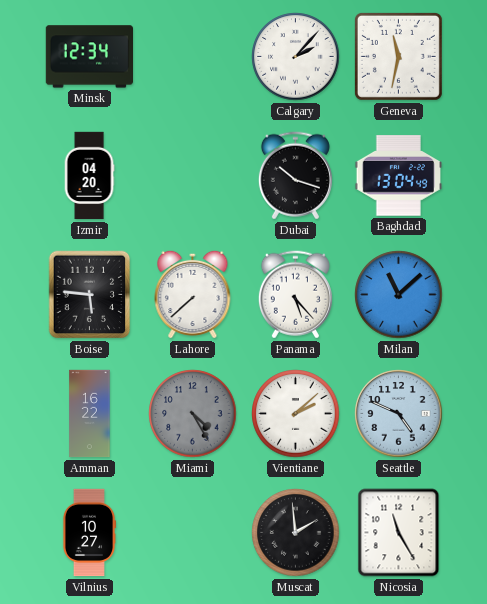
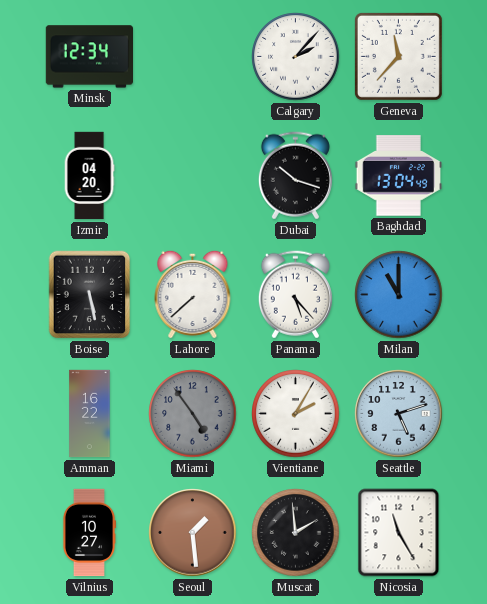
Geneva: 11:32 -> 11:37
Boise: 5:46 -> 5:28
Milan: 11:08 -> 11:00
Miami: 4:25 -> 4:54
Vientiane: 2:08 -> 2:05
Seattle: 4:49 -> 5:12
Seoul: none -> 1:29
